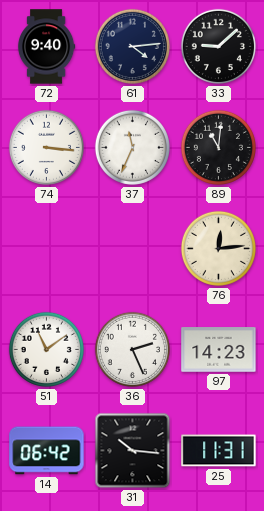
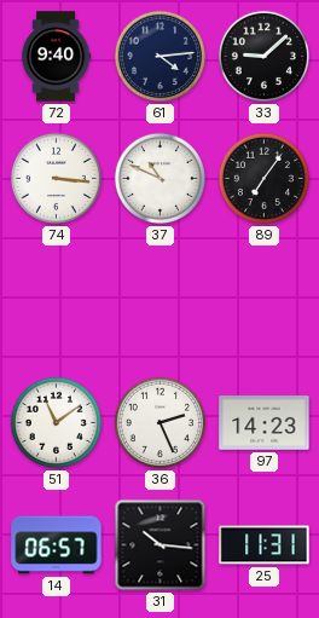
37: 11:34 -> 10:49
89: 11:01 -> 7:06
76: 12:14 -> none
14: 06:42 -> 06:57
